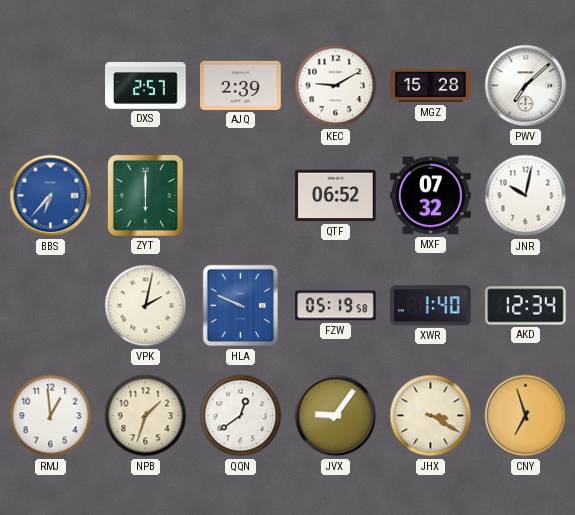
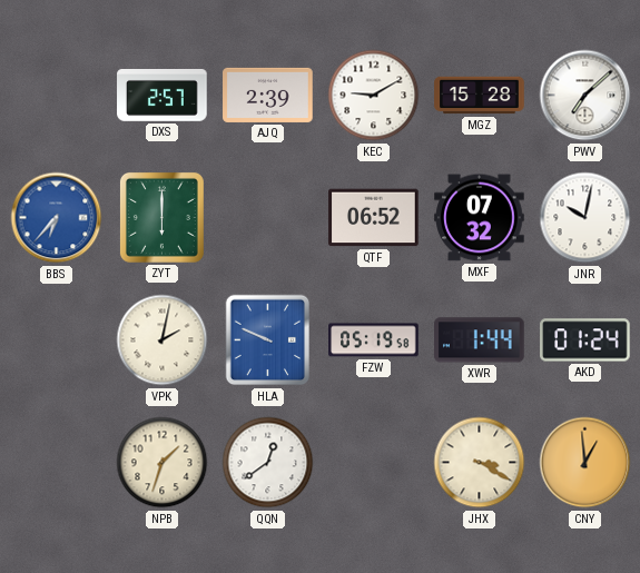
XWR: 1:40 -> 1:44
AKD: 12:34 -> 01:24
RMJ: 12:59 -> none
JVX: 9:06 -> none
CNY: 6:57 -> 12:59
